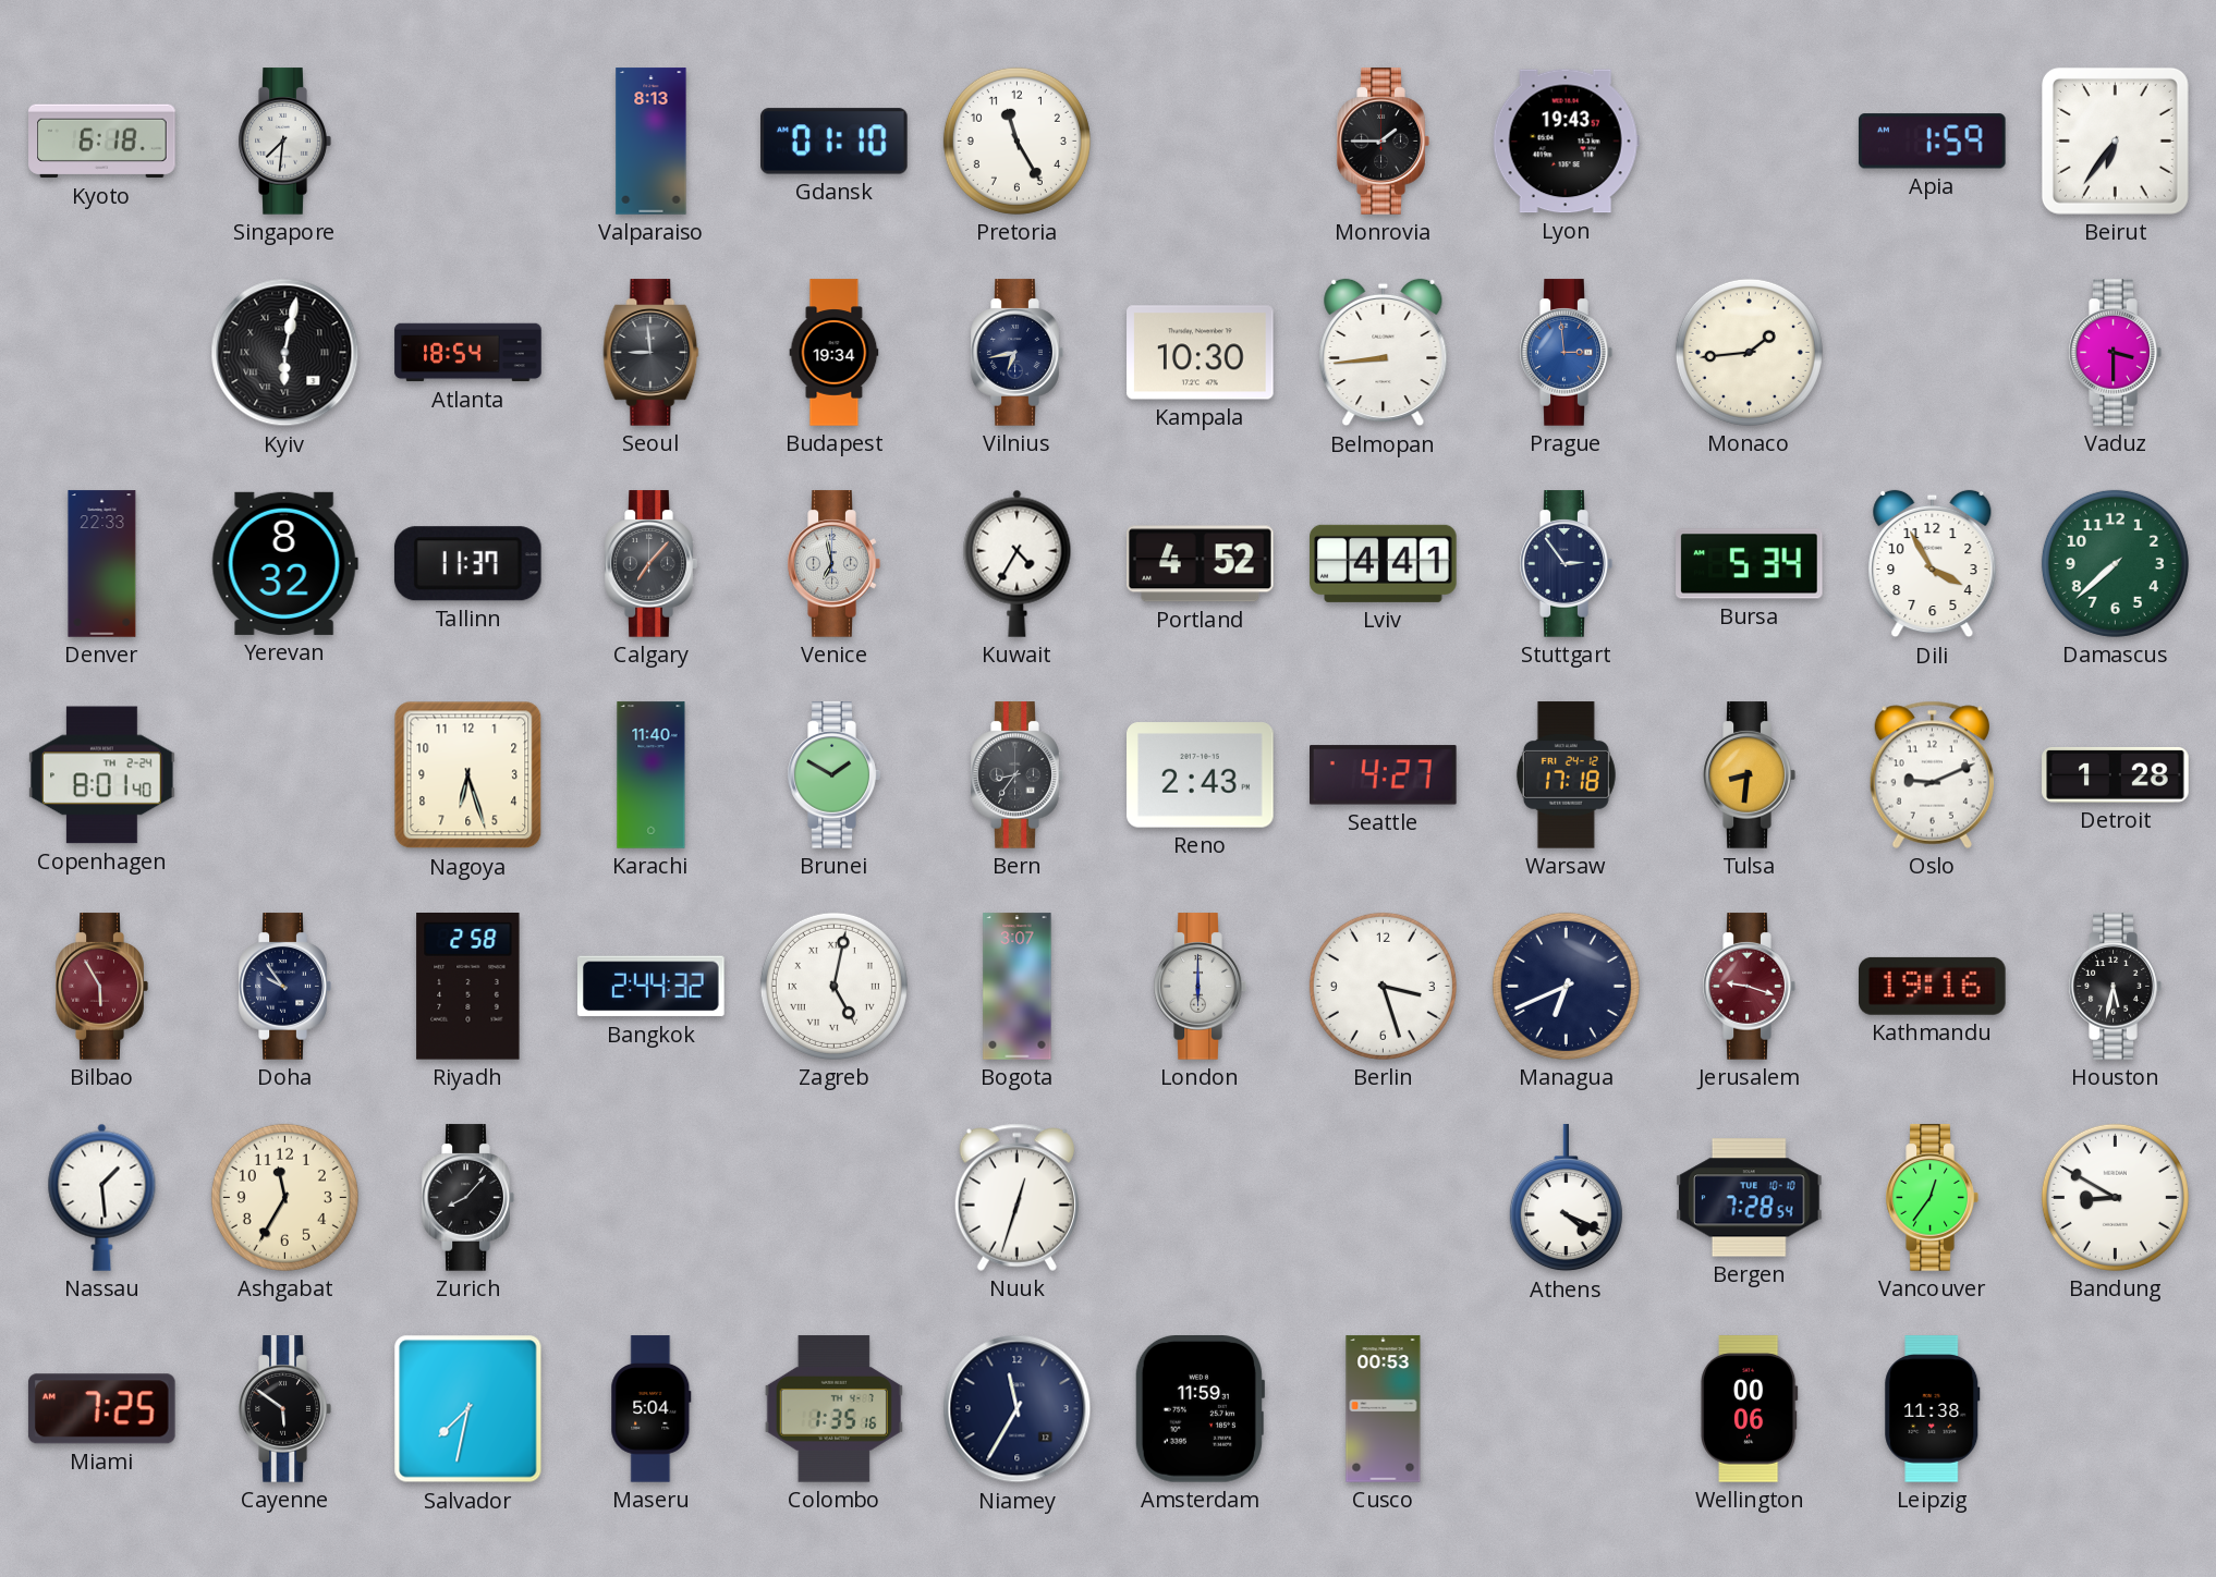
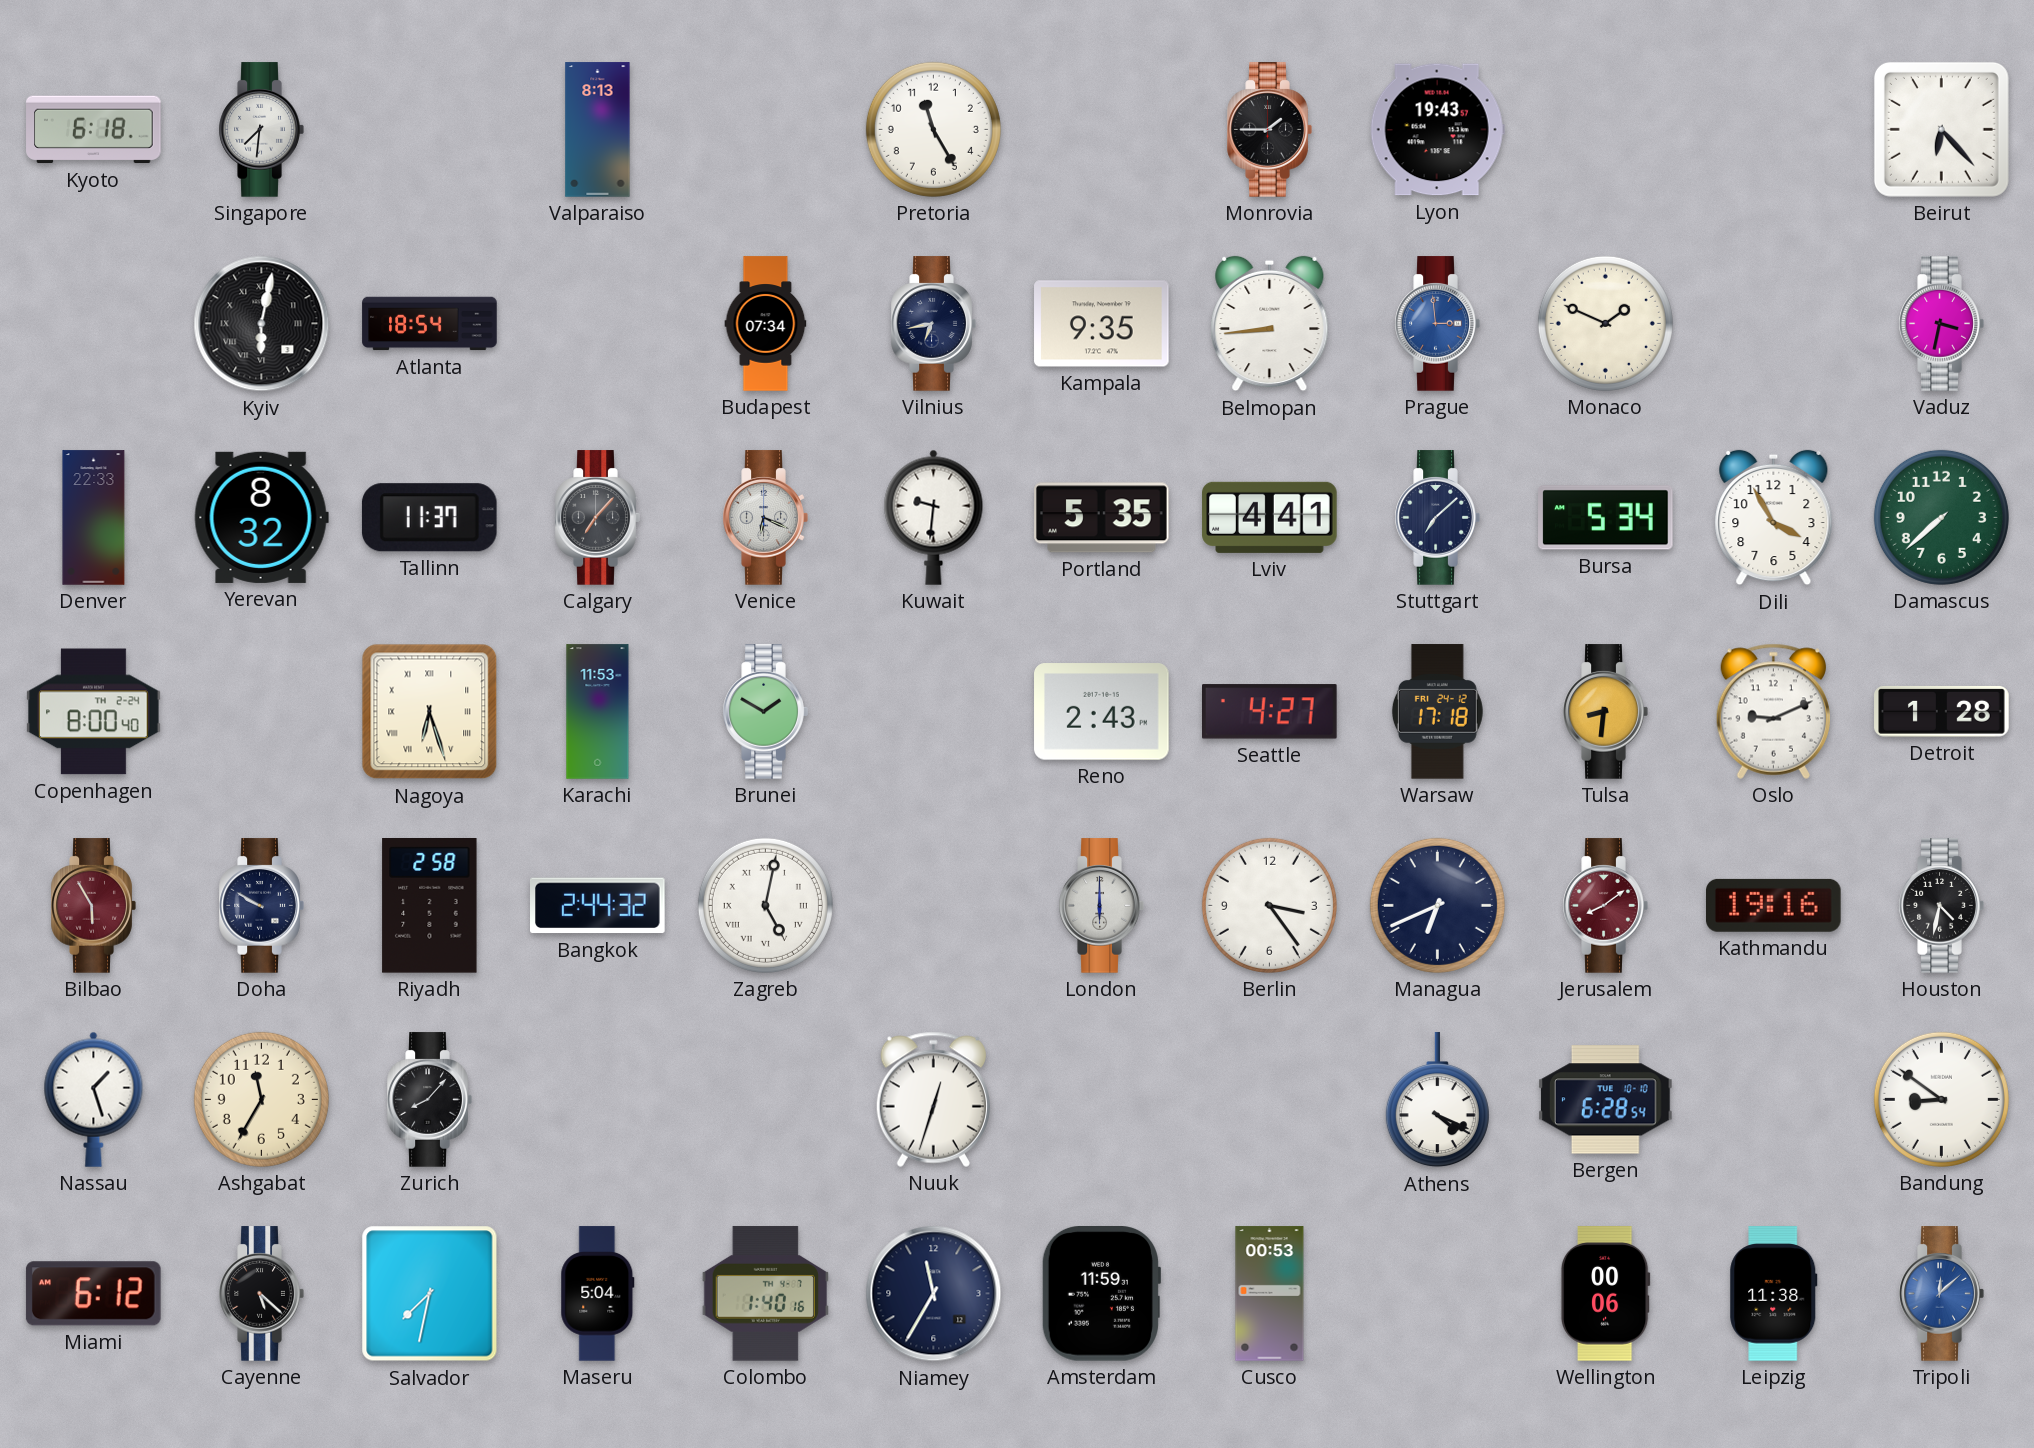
Gdansk: 01:10 -> none
Apia: 1:59 -> none
Beirut: 6:36 -> 6:23
Seoul: 8:59 -> none
Budapest: 19:34 -> 07:34
Kampala: 10:30 -> 9:35
Monaco: 1:44 -> 1:49
Vaduz: 3:30 -> 3:32
Venice: 6:58 -> 6:19
Kuwait: 4:35 -> 9:31
Portland: 4:52 -> 5:35
Stuttgart: 2:54 -> 7:08
Copenhagen: 8:01 -> 8:00
Nagoya numerals: Arabic -> Roman
Karachi: 11:40 -> 11:53
Bern: 8:36 -> none
Doha: 9:54 -> 9:50
Bogota: 3:07 -> none
Berlin: 3:27 -> 3:24
Jerusalem: 9:18 -> 8:09
Houston: 5:32 -> 4:32
Nassau: 1:29 -> 1:27
Bergen: 7:28 -> 6:28
Vancouver: 12:36 -> none
Bandung: 8:50 -> 8:51
Miami: 7:25 -> 6:12
Cayenne: 5:51 -> 5:22
Colombo: 1:35 -> 1:40
Tripoli: none -> 12:08
